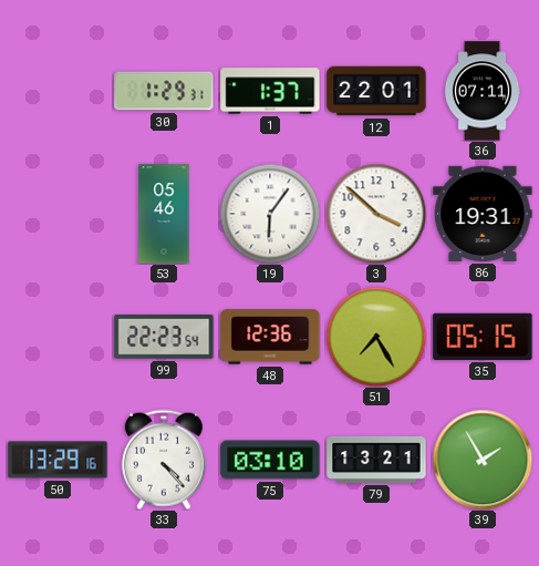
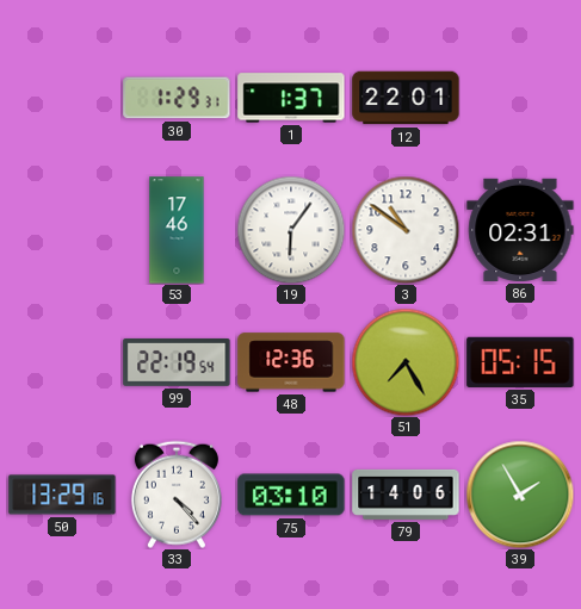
36: 07:11 -> none
53: 05:46 -> 17:46
3: 3:52 -> 10:51
86: 19:31 -> 02:31
99: 22:23 -> 22:19
79: 13:21 -> 14:06
